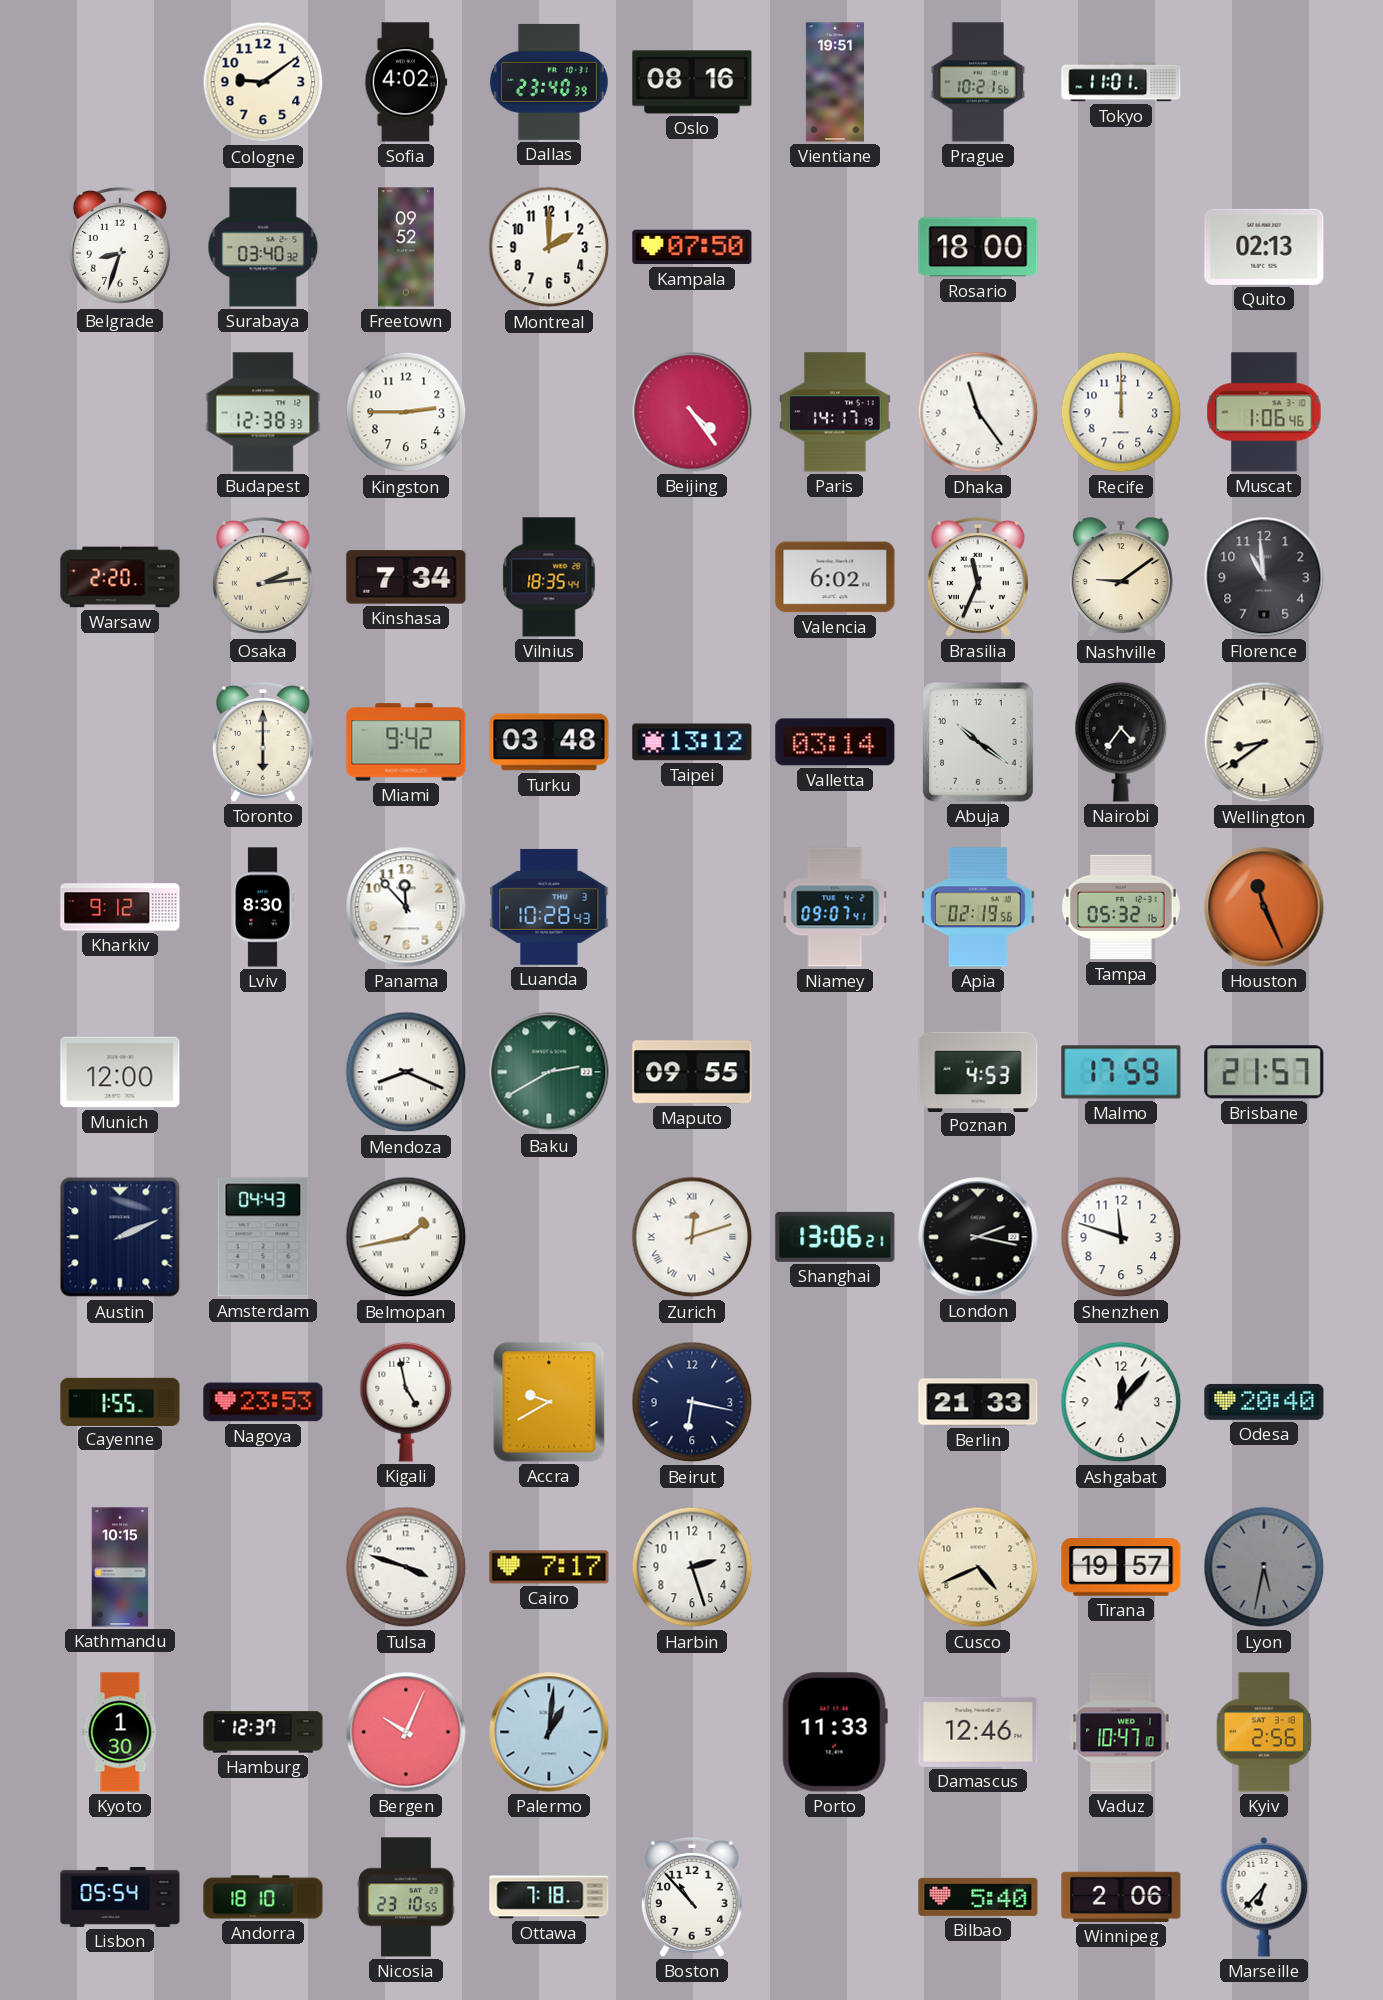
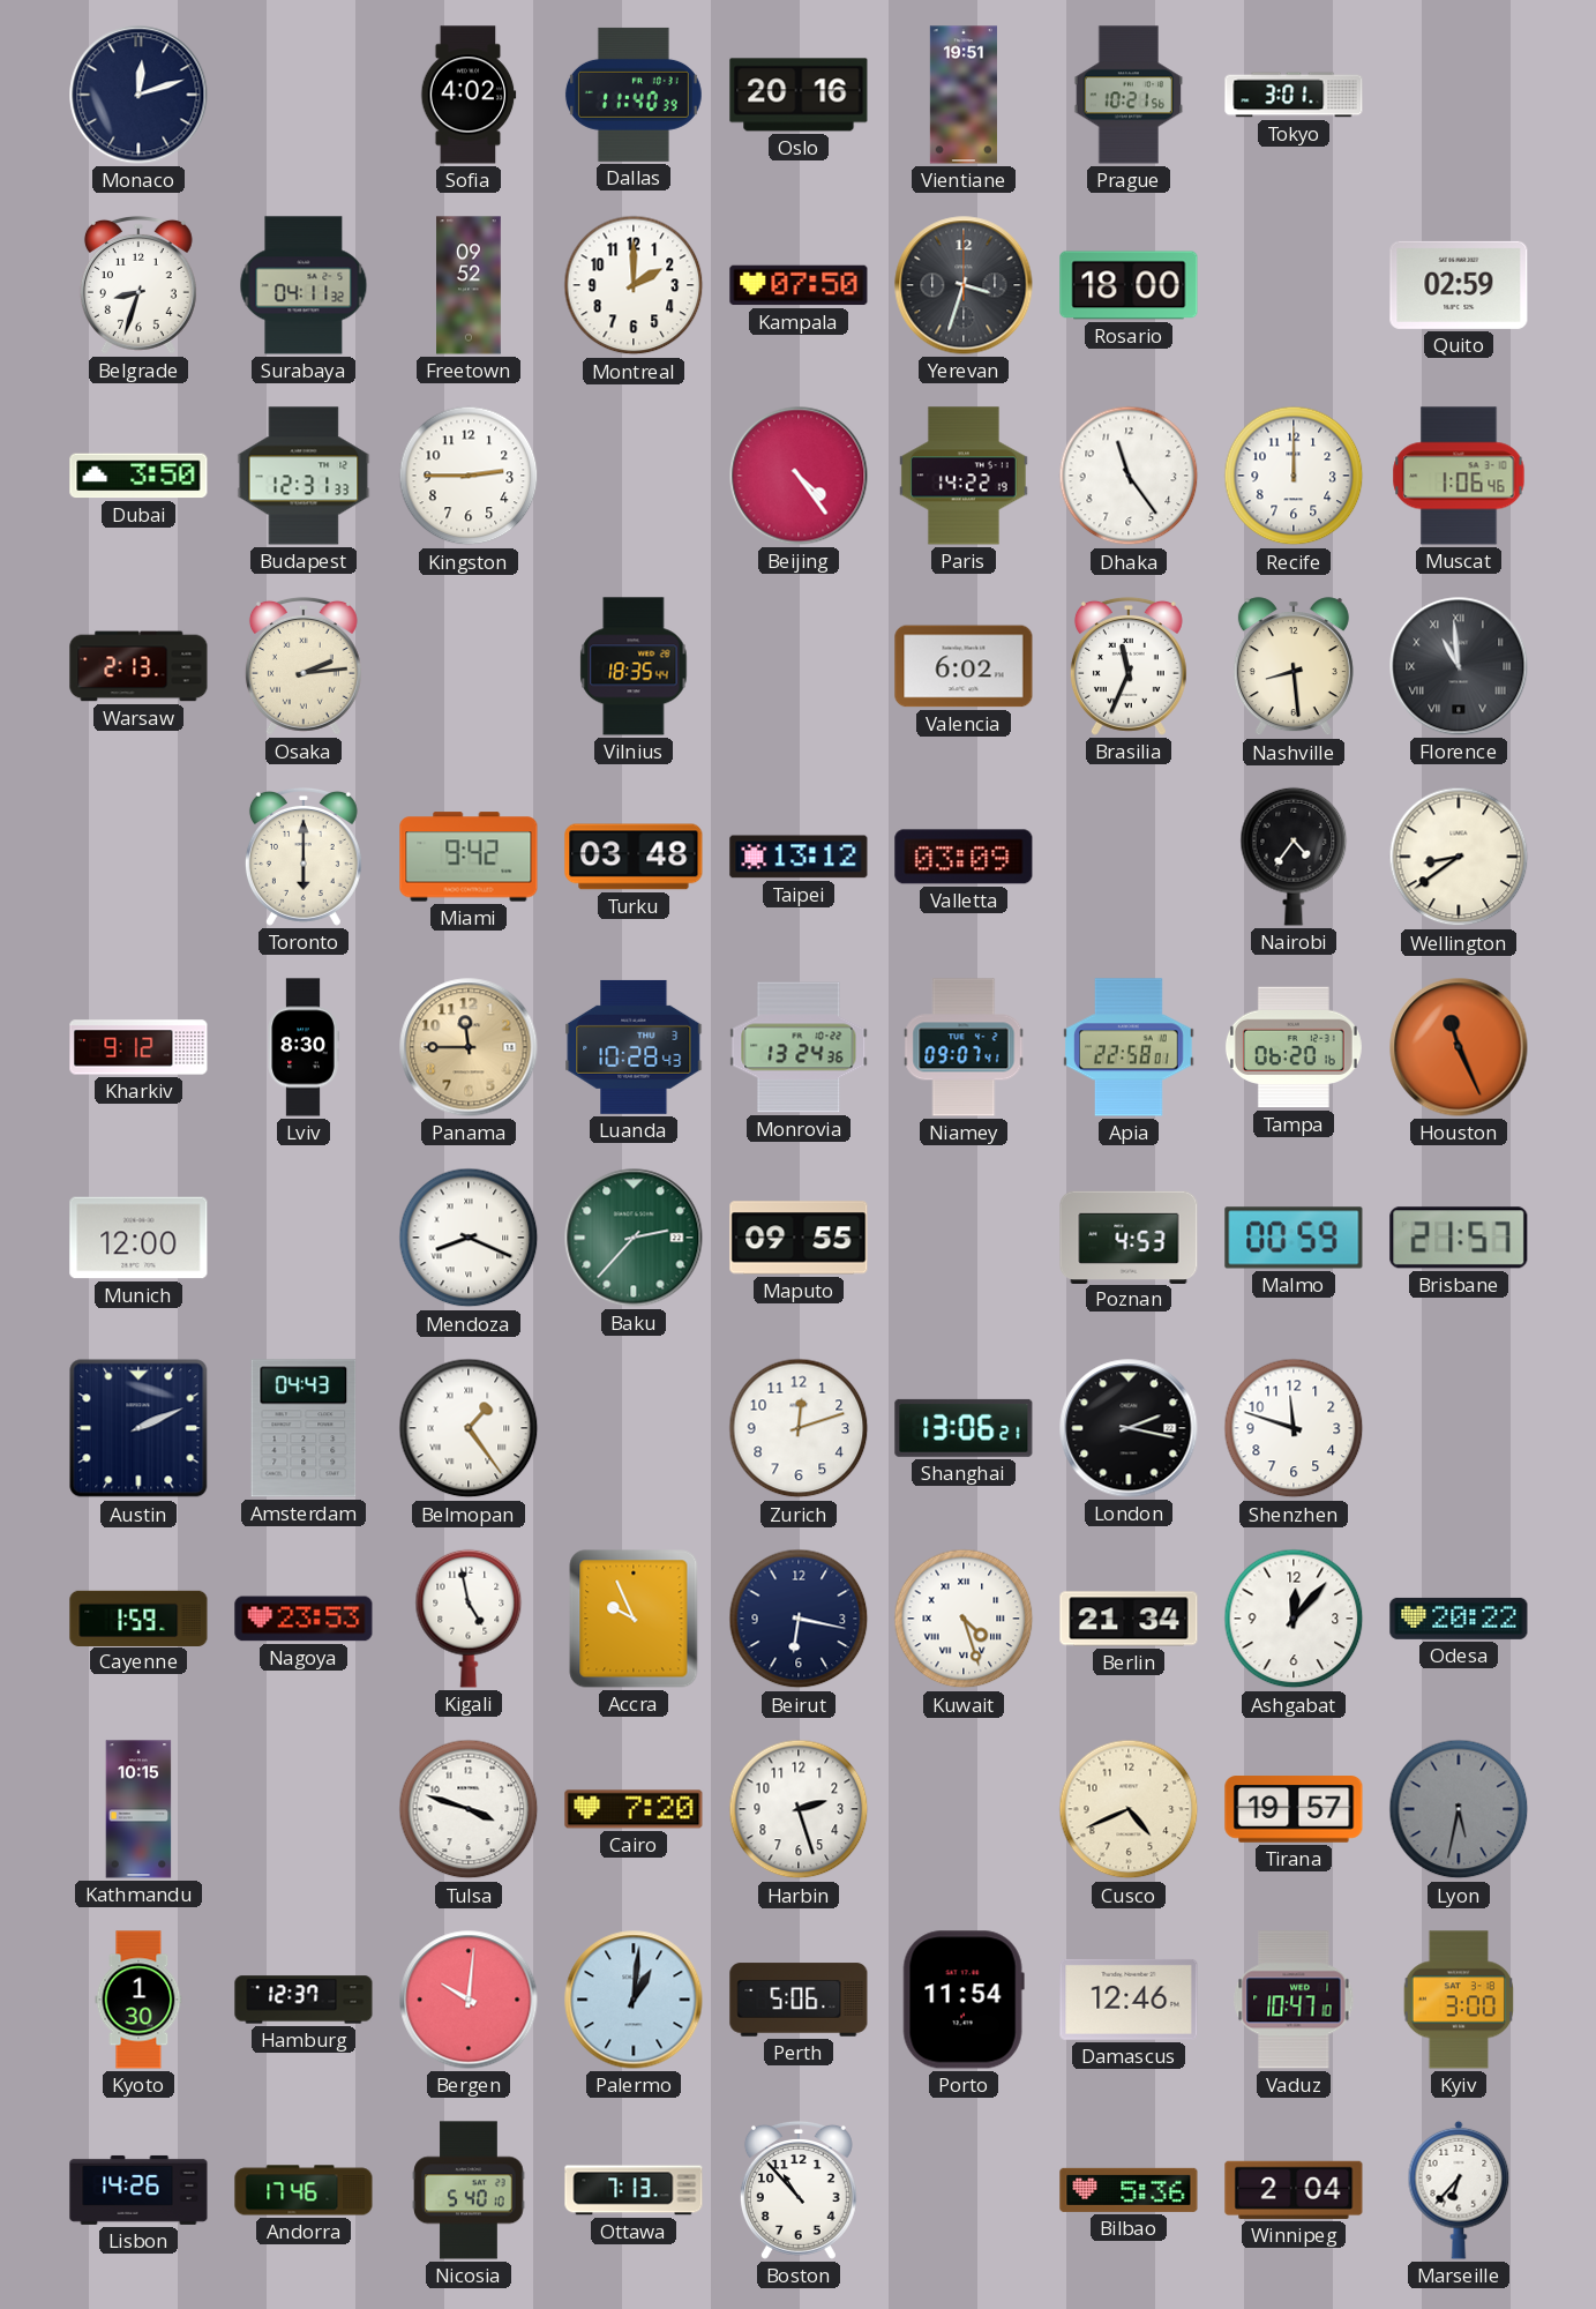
Monaco: none -> 12:12
Cologne: 9:09 -> none
Dallas: 23:40 -> 11:40
Oslo: 08:16 -> 20:16
Tokyo: 11:01 -> 3:01
Surabaya: 03:40 -> 04:11
Yerevan: none -> 3:33
Quito: 02:13 -> 02:59
Dubai: none -> 3:50
Budapest: 12:38 -> 12:31
Paris: 14:17 -> 14:22
Warsaw: 2:20 -> 2:13
Kinshasa: 7:34 -> none
Nashville: 9:09 -> 8:29
Florence numerals: Arabic -> Roman
Valletta: 03:14 -> 03:09
Abuja: 10:21 -> none
Panama: 11:53 -> 11:45
Panama dial: white -> champagne
Monrovia: none -> 13:24
Apia: 02:19 -> 22:58
Tampa: 05:32 -> 06:20
Baku: 2:40 -> 2:37
Malmo: 17:59 -> 00:59
Belmopan: 1:43 -> 1:24
Zurich numerals: Roman -> Arabic
Cayenne: 1:55 -> 1:59
Accra: 9:40 -> 9:56
Kuwait: none -> 4:27
Berlin: 21:33 -> 21:34
Odesa: 20:40 -> 20:22
Cairo: 7:17 -> 7:20
Bergen: 10:04 -> 10:01
Perth: none -> 5:06
Porto: 11:33 -> 11:54
Kyiv: 2:56 -> 3:00
Lisbon: 05:54 -> 14:26
Andorra: 18:10 -> 17:46
Nicosia: 23:10 -> 5:40
Ottawa: 7:18 -> 7:13
Bilbao: 5:40 -> 5:36
Winnipeg: 2:06 -> 2:04
